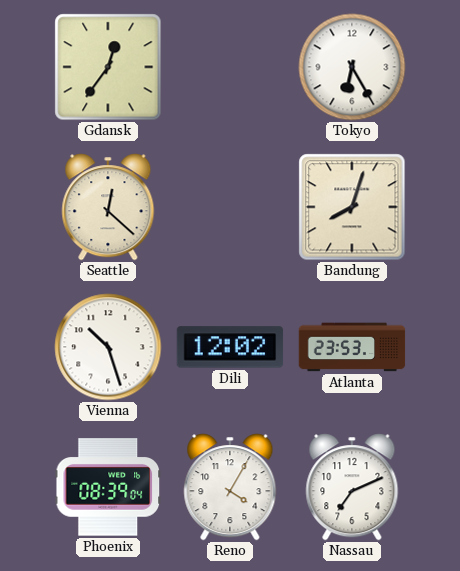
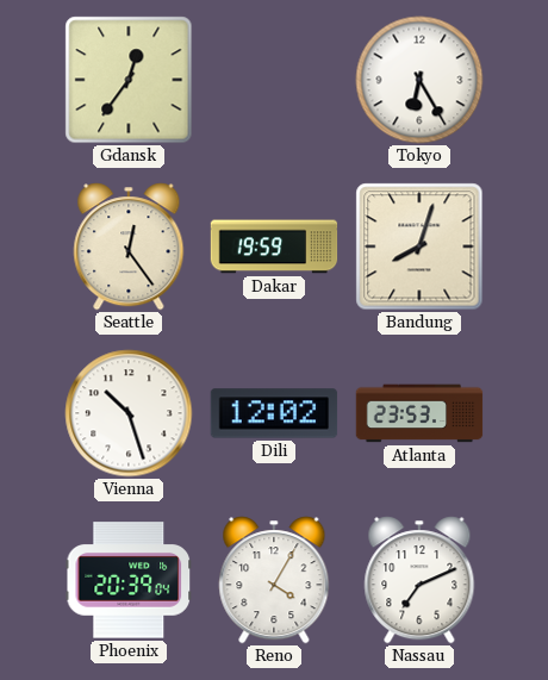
Seattle: 12:22 -> 12:24
Dakar: none -> 19:59
Phoenix: 08:39 -> 20:39
